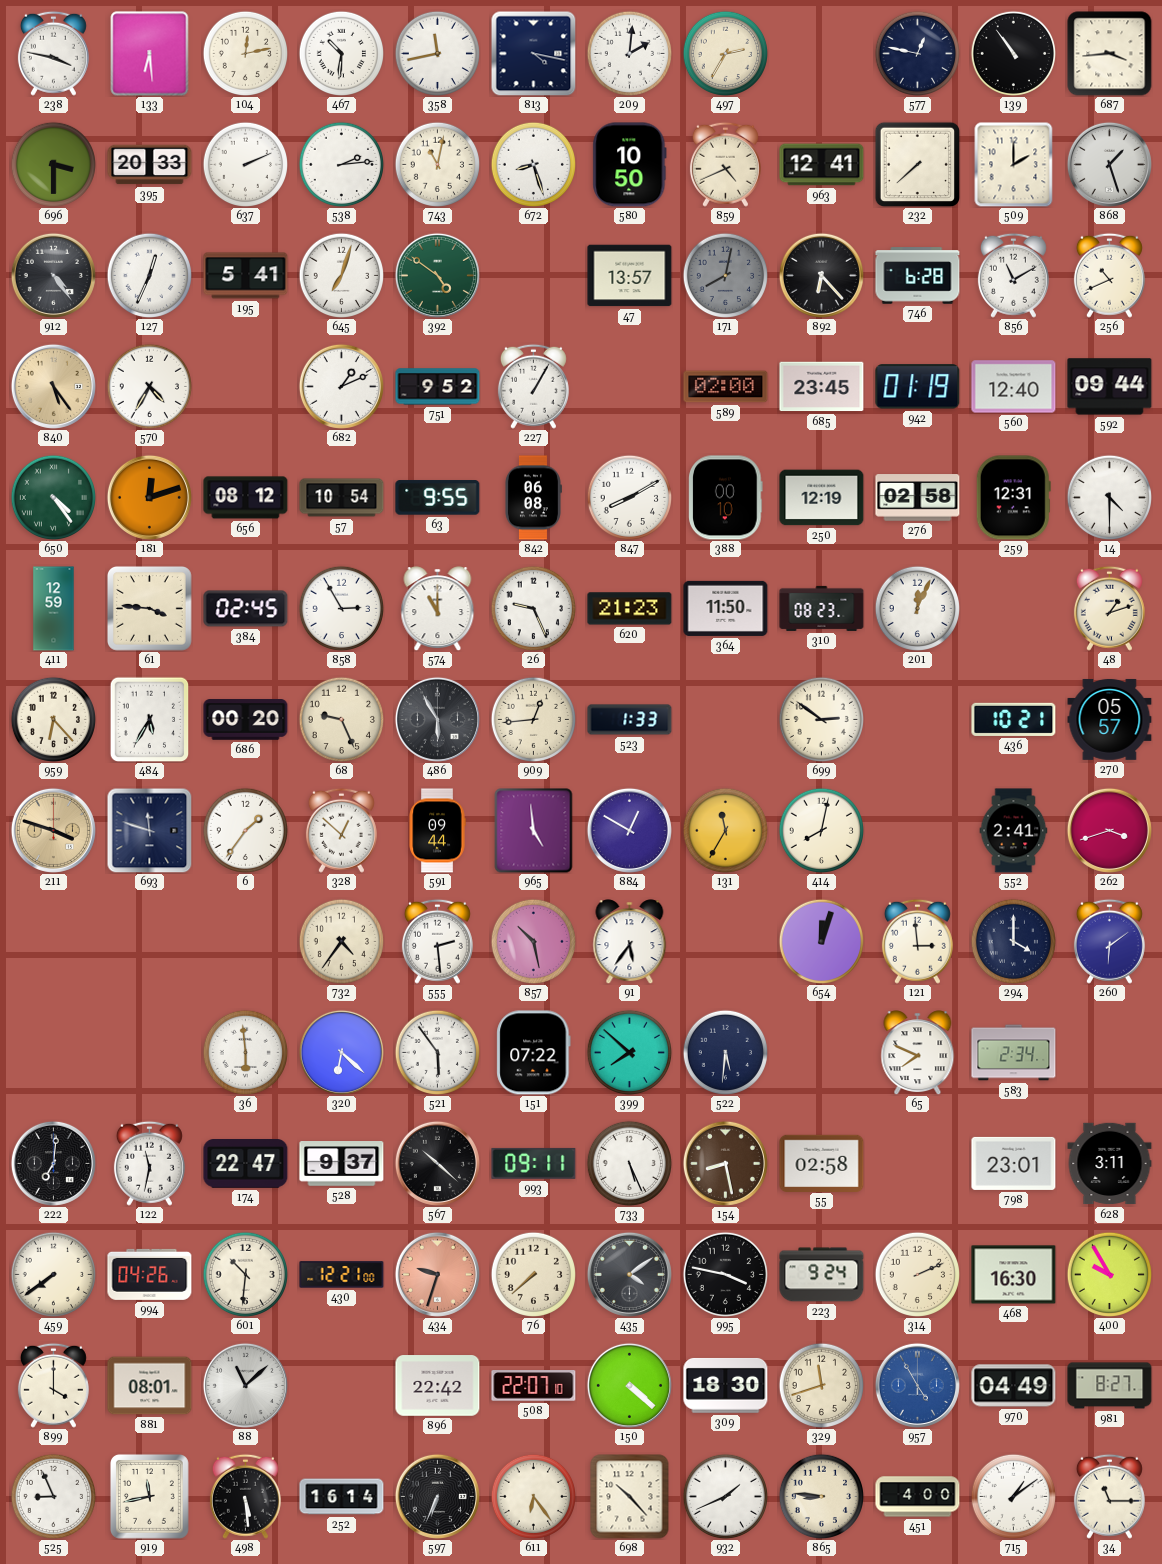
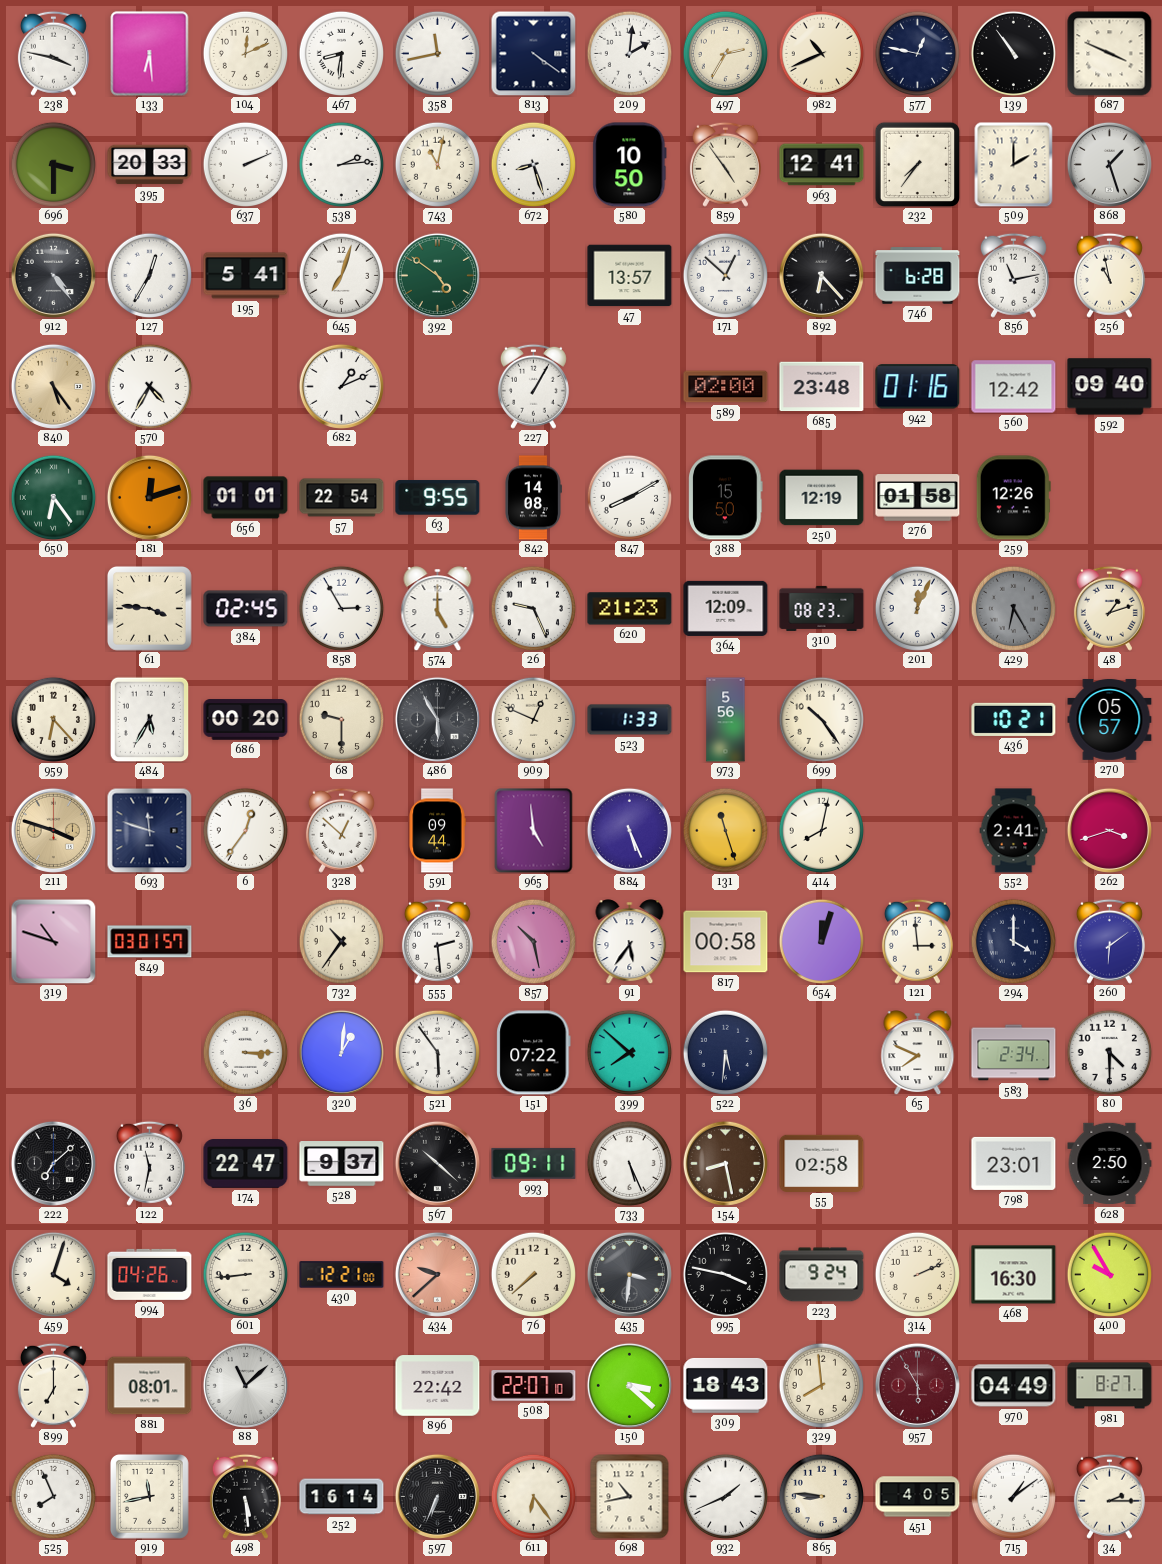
104: 12:13 -> 12:11
467: 10:31 -> 8:31
813: 4:17 -> 4:21
982: none -> 10:41
687: 3:44 -> 3:49
859: 4:41 -> 4:54
232: 7:38 -> 7:36
127: 12:34 -> 12:35
171: 8:02 -> 12:52
171 dial: grey -> white
856: 11:10 -> 11:13
256: 10:41 -> 10:58
751: 9:52 -> none
685: 23:45 -> 23:48
942: 01:19 -> 01:16
560: 12:40 -> 12:42
592: 09:44 -> 09:40
650: 4:24 -> 6:24
656: 08:12 -> 01:01
57: 10:54 -> 22:54
842: 06:08 -> 14:08
388: 00:10 -> 15:50
276: 02:58 -> 01:58
259: 12:31 -> 12:26
14: 4:30 -> none
411: 12:59 -> none
574: 11:00 -> 5:00
364: 11:50 -> 12:09
429: none -> 6:25
68: 9:26 -> 9:30
909: 12:44 -> 12:49
973: none -> 5:56
699: 2:51 -> 10:24
6: 1:36 -> 12:36
884: 12:50 -> 5:26
131: 11:35 -> 11:27
319: none -> 10:48
849: none -> 03:01
732: 4:36 -> 10:36
817: none -> 00:58
36: 5:59 -> 3:15
320: 6:22 -> 1:01
80: none -> 4:30
222: 7:01 -> 7:08
628: 3:11 -> 2:50
459: 7:39 -> 4:03
601: 10:31 -> 8:44
434: 9:33 -> 9:38
435: 4:09 -> 3:31
899: 4:00 -> 7:00
150: 4:22 -> 3:22
309: 18:30 -> 18:43
329: 11:42 -> 7:59
957: 4:55 -> 5:55
957 dial: blue -> burgundy
525: 8:56 -> 7:56
698: 10:23 -> 10:43
451: 4:00 -> 4:05
34: 11:15 -> 2:15
